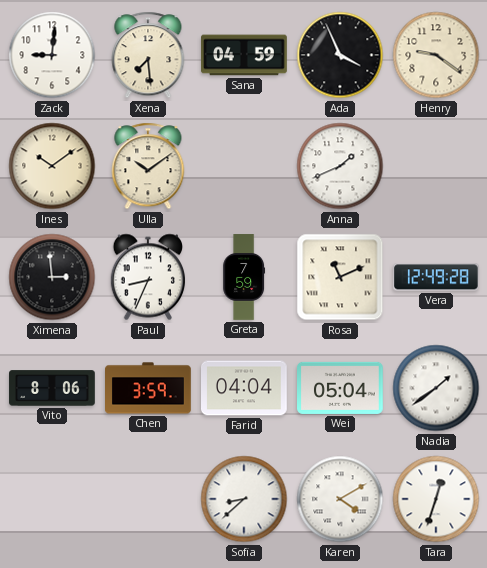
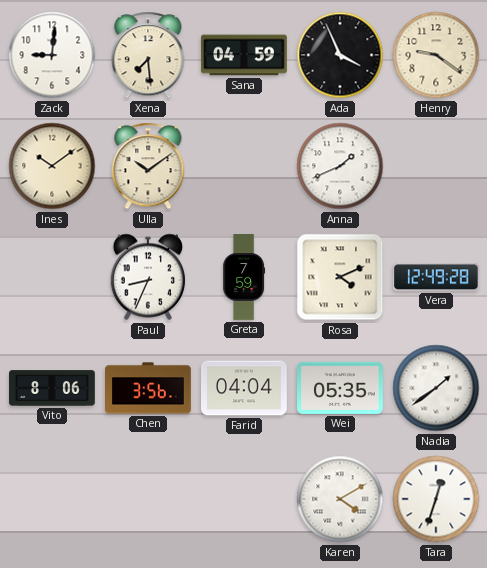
Ximena: 2:59 -> none
Rosa: 11:11 -> 4:11
Chen: 3:59 -> 3:56
Wei: 05:04 -> 05:35
Sofia: 8:38 -> none
